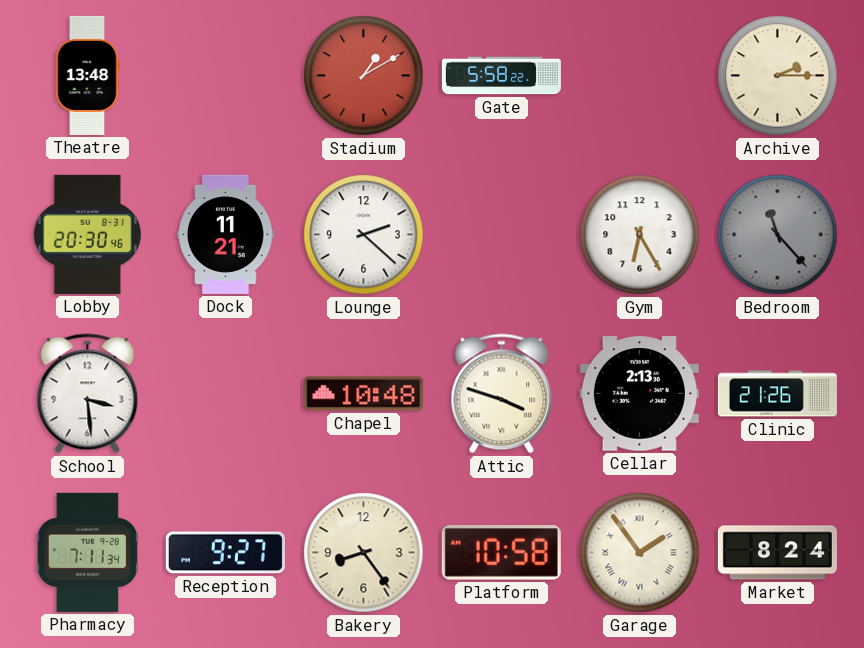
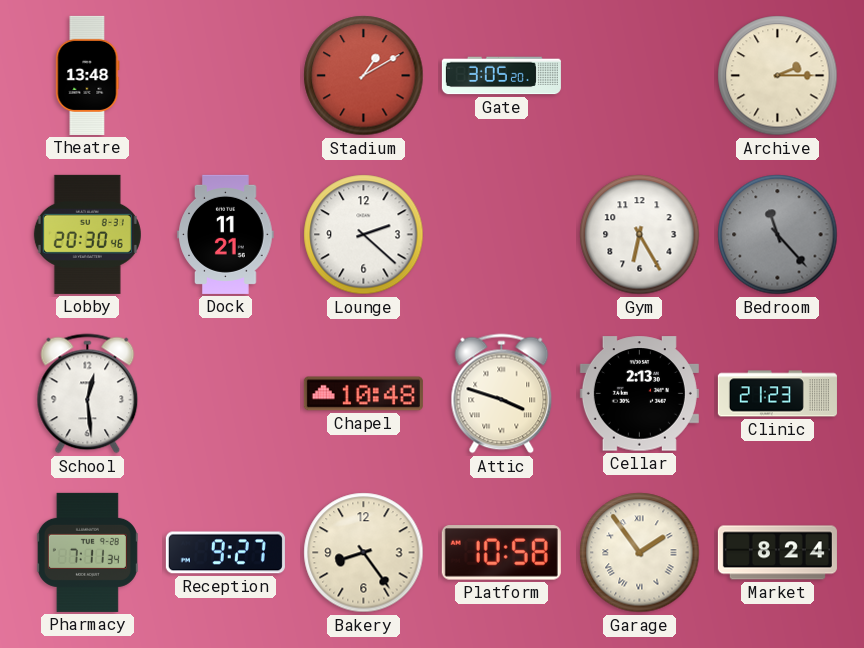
Gate: 5:58 -> 3:05
School: 3:29 -> 12:29
Clinic: 21:26 -> 21:23
